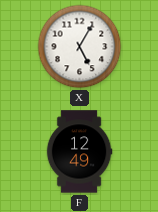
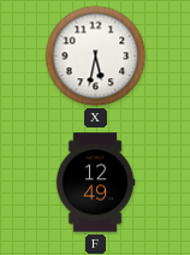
X: 5:05 -> 5:32
